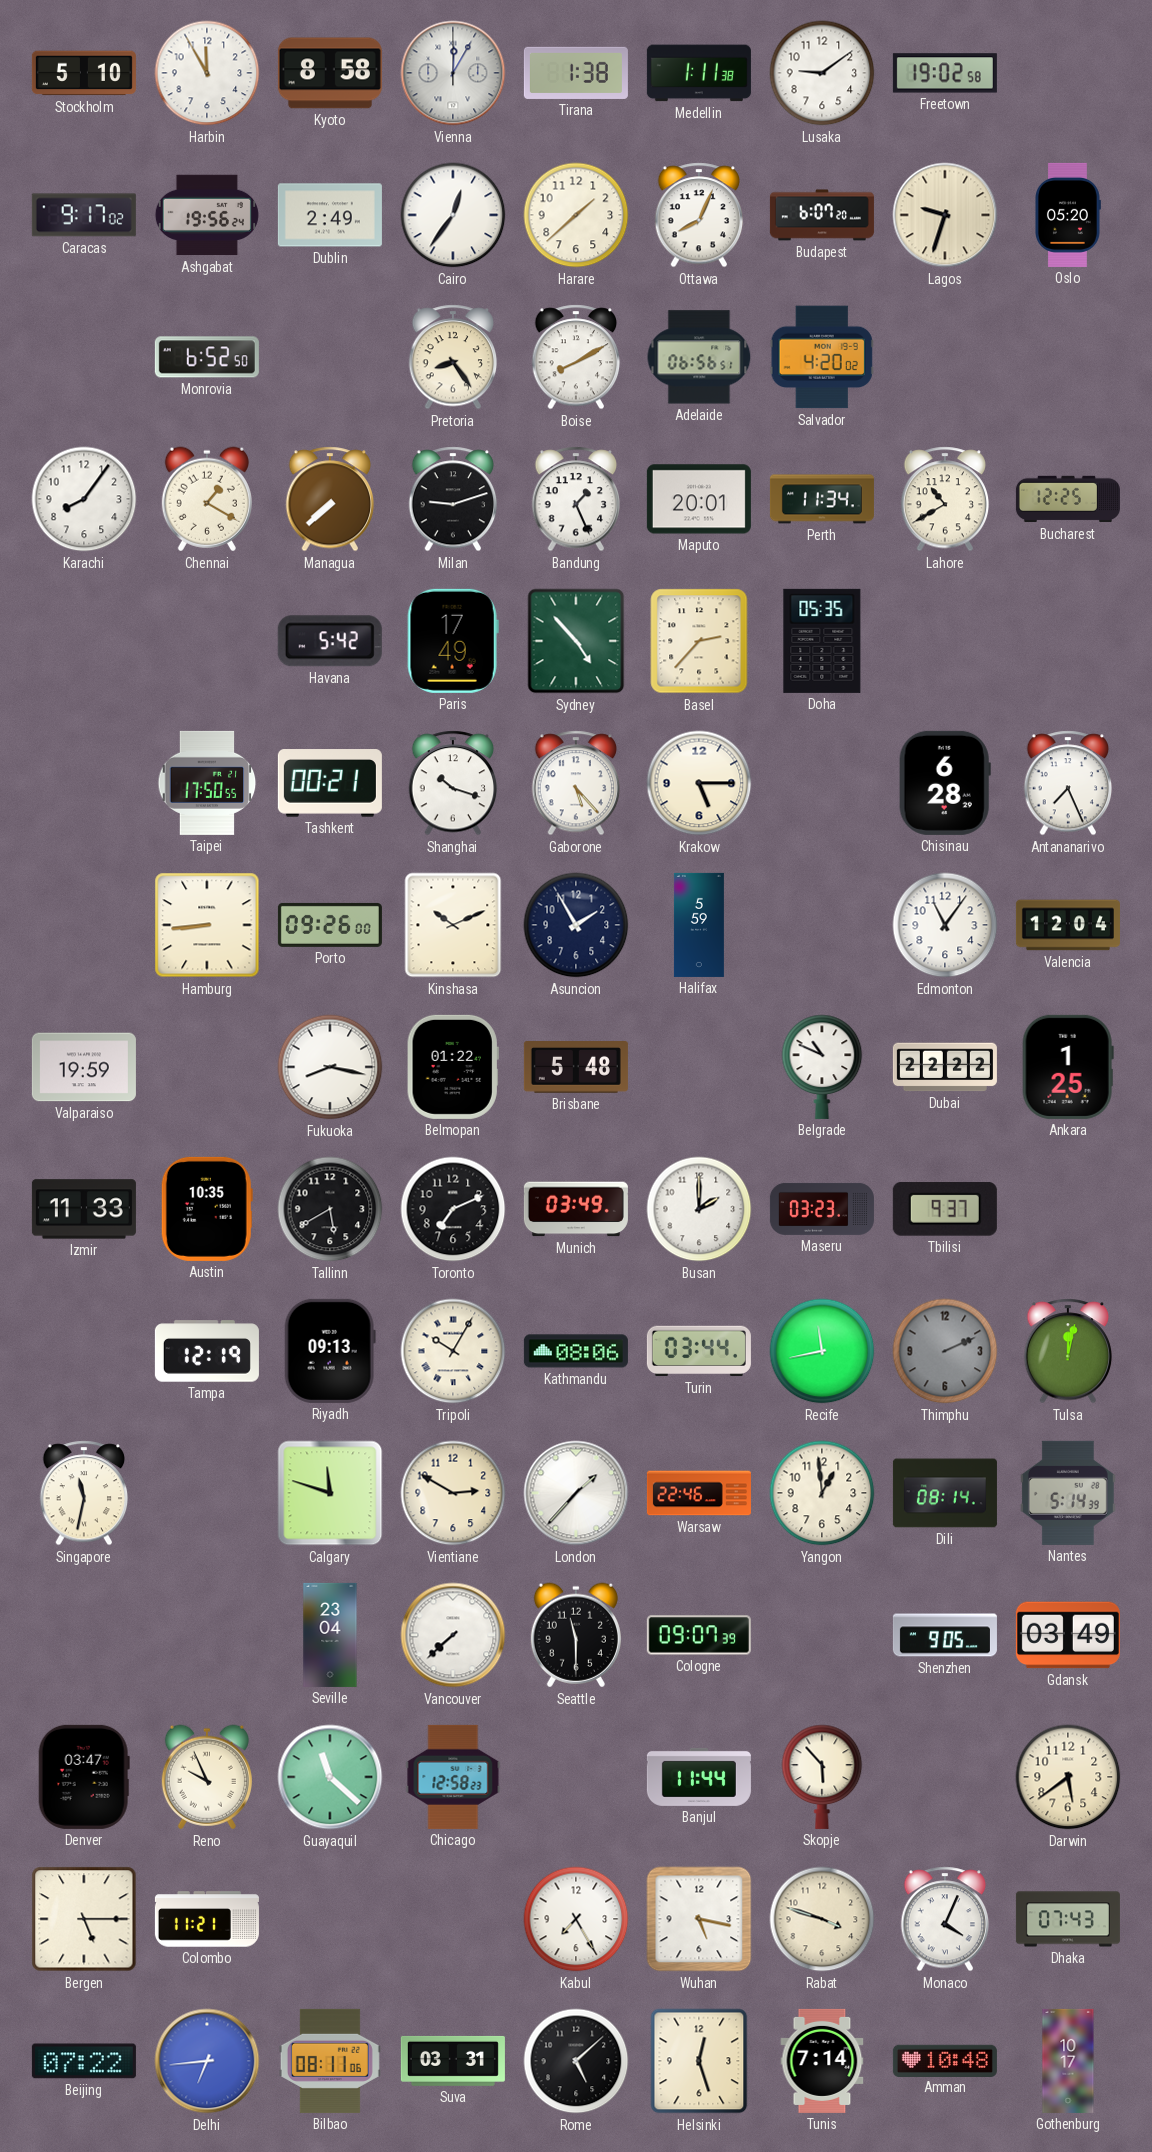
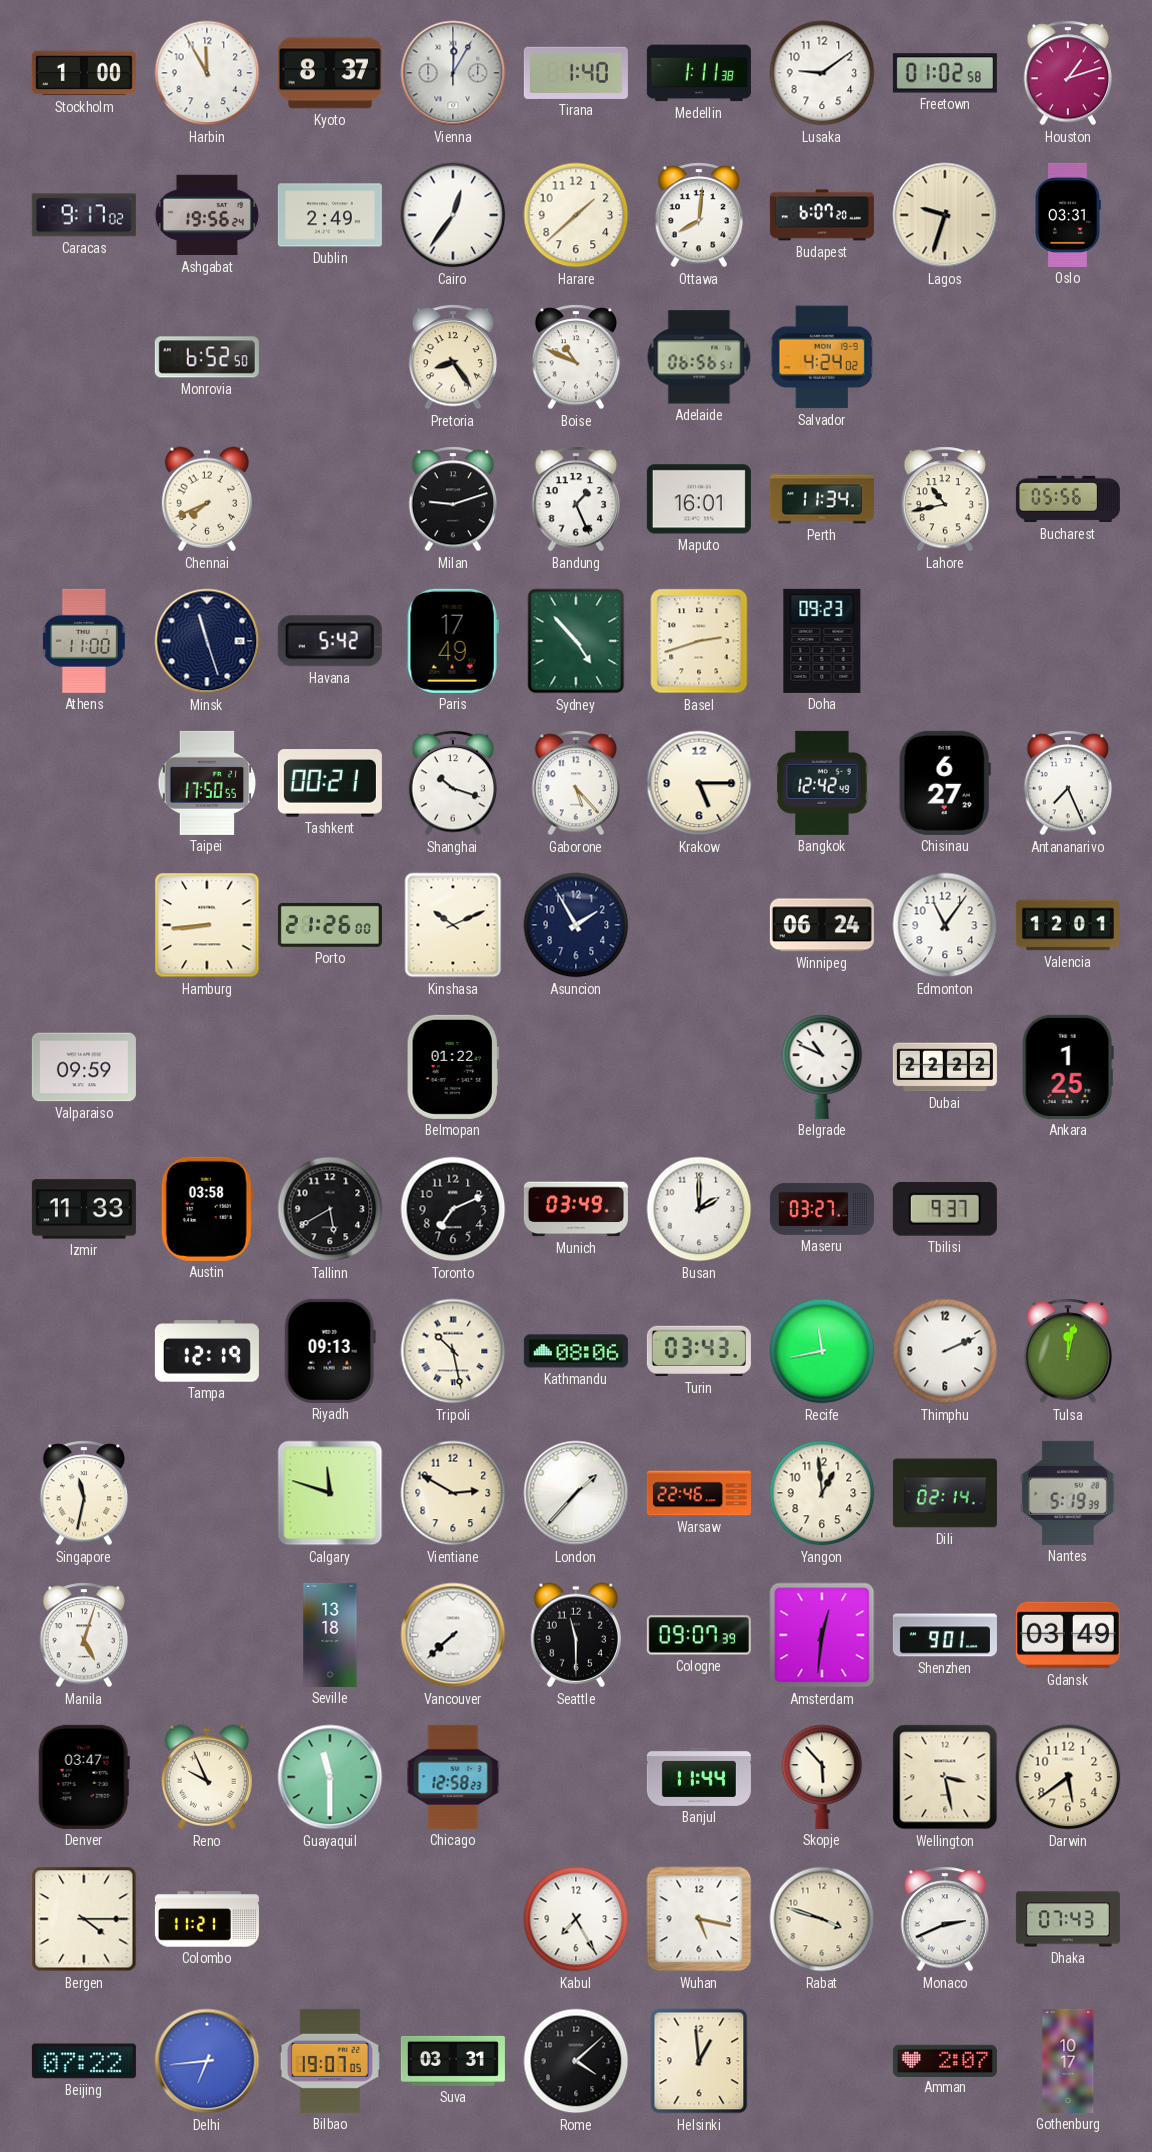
Stockholm: 5:10 -> 1:00
Kyoto: 8:58 -> 8:37
Tirana: 1:38 -> 1:40
Freetown: 19:02 -> 01:02
Houston: none -> 1:12
Ottawa: 8:04 -> 8:01
Oslo: 05:20 -> 03:31
Boise: 8:10 -> 10:49
Salvador: 4:20 -> 4:24
Karachi: 8:06 -> none
Chennai: 1:20 -> 7:41
Managua: 7:38 -> none
Maputo: 20:01 -> 16:01
Lahore: 10:40 -> 10:43
Bucharest: 12:25 -> 05:56
Athens: none -> 11:00
Minsk: none -> 11:27
Basel: 2:37 -> 2:42
Doha: 05:35 -> 09:23
Bangkok: none -> 12:42
Chisinau: 6:28 -> 6:27
Porto: 09:26 -> 21:26
Halifax: 5:59 -> none
Winnipeg: none -> 06:24
Valencia: 12:04 -> 12:01
Valparaiso: 19:59 -> 09:59
Fukuoka: 8:17 -> none
Brisbane: 5:48 -> none
Austin: 10:35 -> 03:58
Maseru: 03:23 -> 03:27
Tripoli: 10:05 -> 10:28
Turin: 03:44 -> 03:43
Thimphu dial: grey -> white
Dili: 08:14 -> 02:14
Nantes: 5:14 -> 5:19
Manila: none -> 5:03
Seville: 23:04 -> 13:18
Amsterdam: none -> 12:31
Shenzhen: 9:05 -> 9:01
Guayaquil: 11:22 -> 11:30
Wellington: none -> 3:28
Bergen: 5:15 -> 4:15
Monaco: 4:04 -> 2:41
Bilbao: 08:11 -> 19:07
Rome: 5:08 -> 4:08
Helsinki: 12:27 -> 12:59
Tunis: 7:14 -> none
Amman: 10:48 -> 2:07
